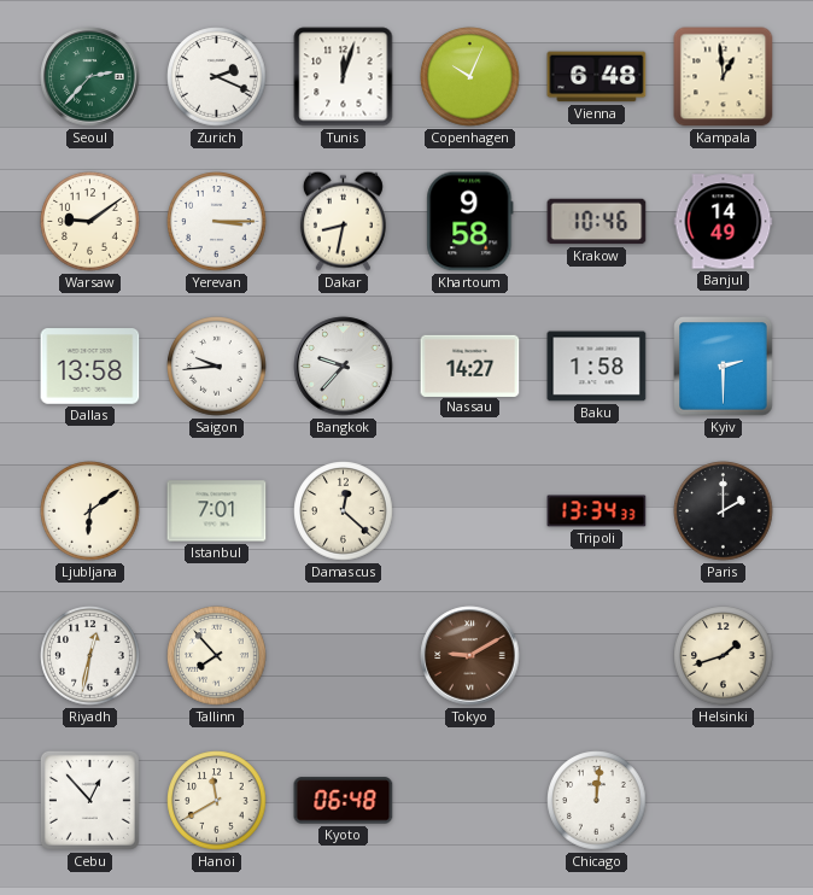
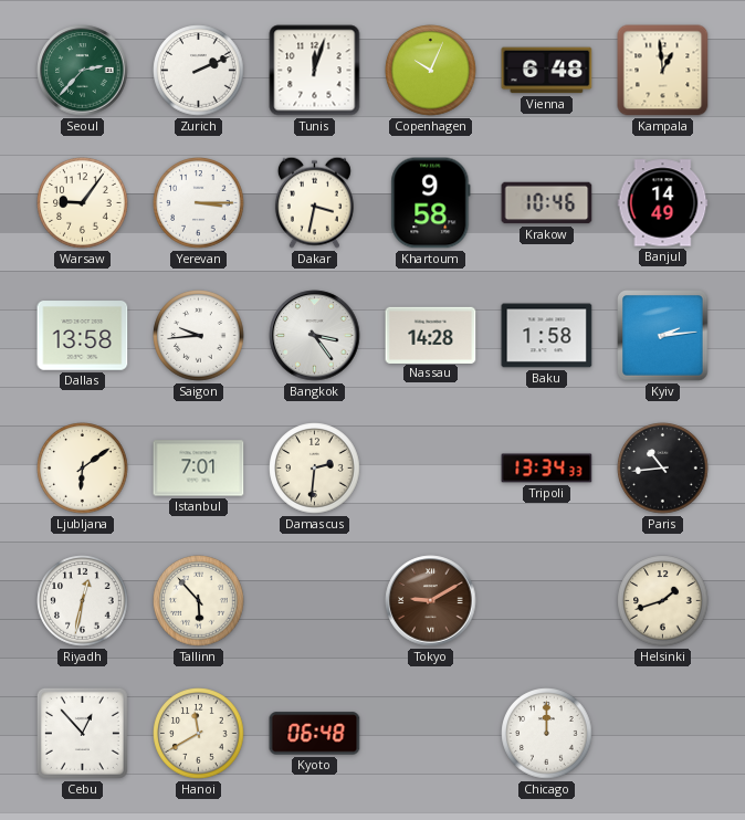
Zurich: 2:19 -> 2:11
Warsaw: 9:09 -> 9:06
Dakar: 8:32 -> 3:32
Bangkok: 9:37 -> 3:24
Nassau: 14:27 -> 14:28
Kyiv: 2:30 -> 2:14
Damascus: 12:22 -> 2:31
Paris: 2:00 -> 10:44
Tallinn: 7:53 -> 5:53
Chicago: 12:01 -> 12:00
